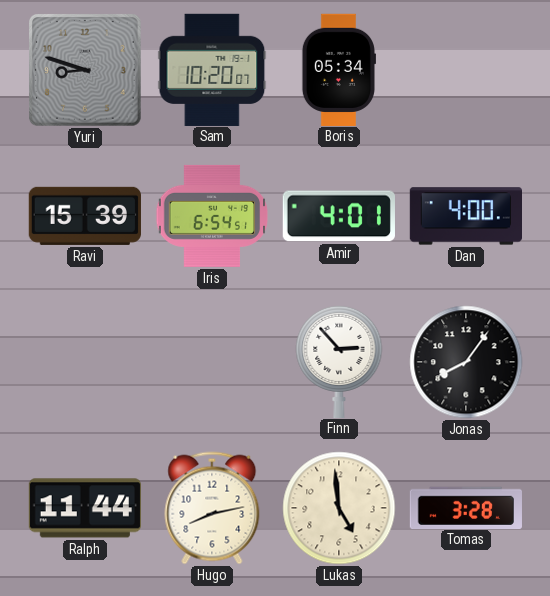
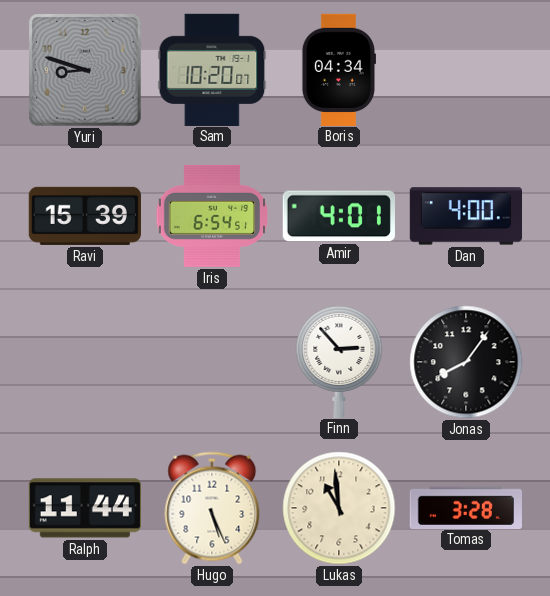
Boris: 05:34 -> 04:34
Hugo: 8:13 -> 5:26
Lukas: 4:59 -> 10:59
